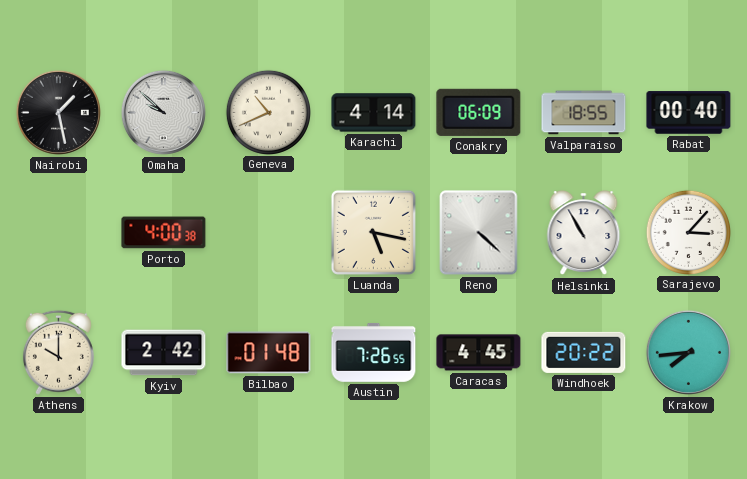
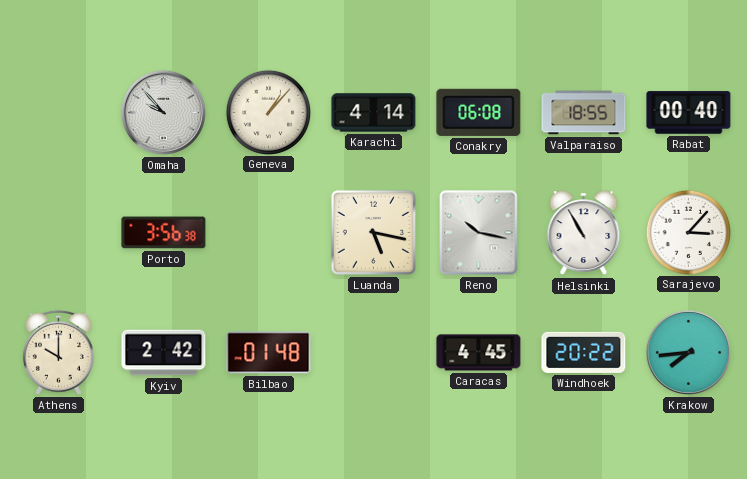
Nairobi: 1:28 -> none
Omaha: 9:52 -> 9:53
Geneva: 10:41 -> 1:07
Conakry: 06:09 -> 06:08
Porto: 4:00 -> 3:56
Reno: 4:22 -> 10:17
Austin: 7:26 -> none
